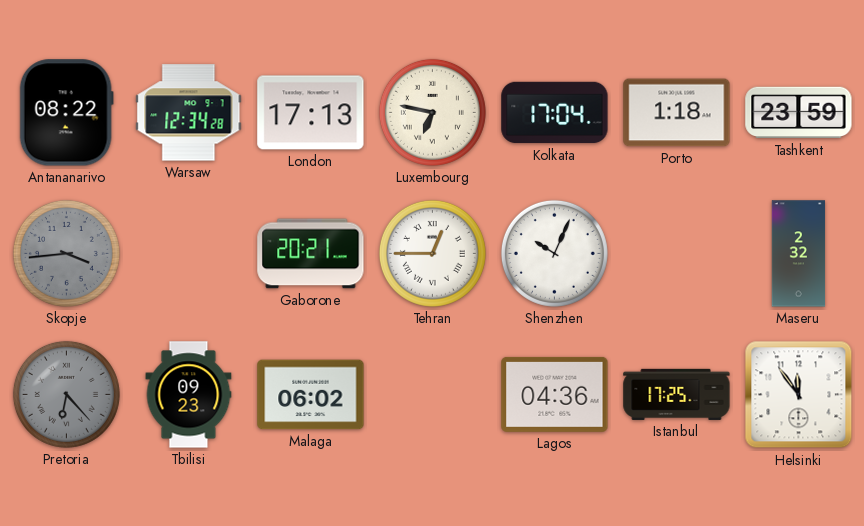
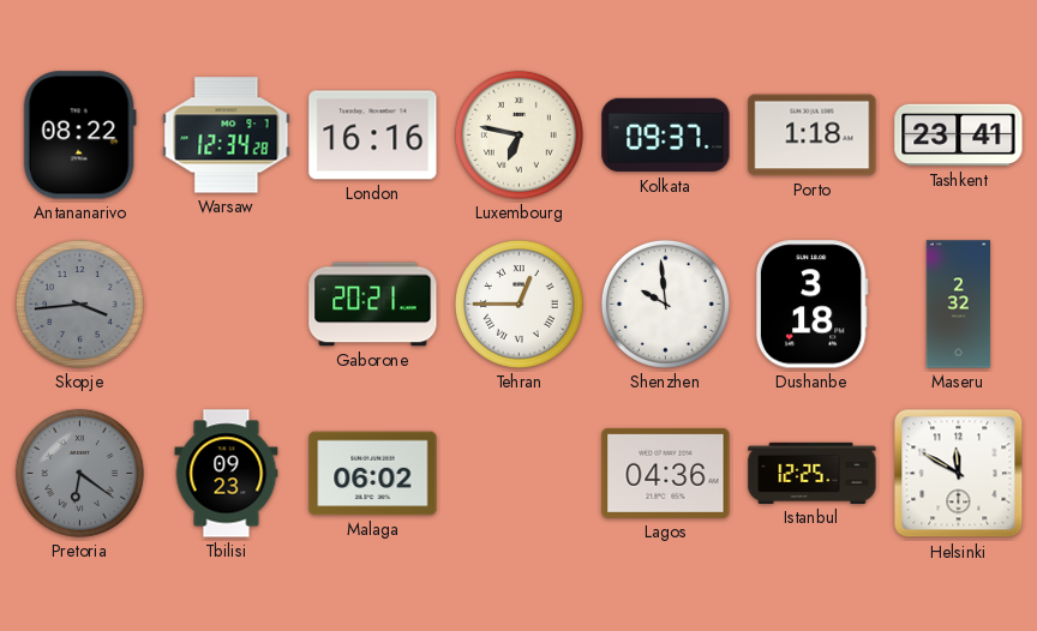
London: 17:13 -> 16:16
Kolkata: 17:04 -> 09:37
Tashkent: 23:59 -> 23:41
Shenzhen: 10:04 -> 9:59
Dushanbe: none -> 3:18
Pretoria: 6:23 -> 6:21
Istanbul: 17:25 -> 12:25
Helsinki: 11:54 -> 11:50
